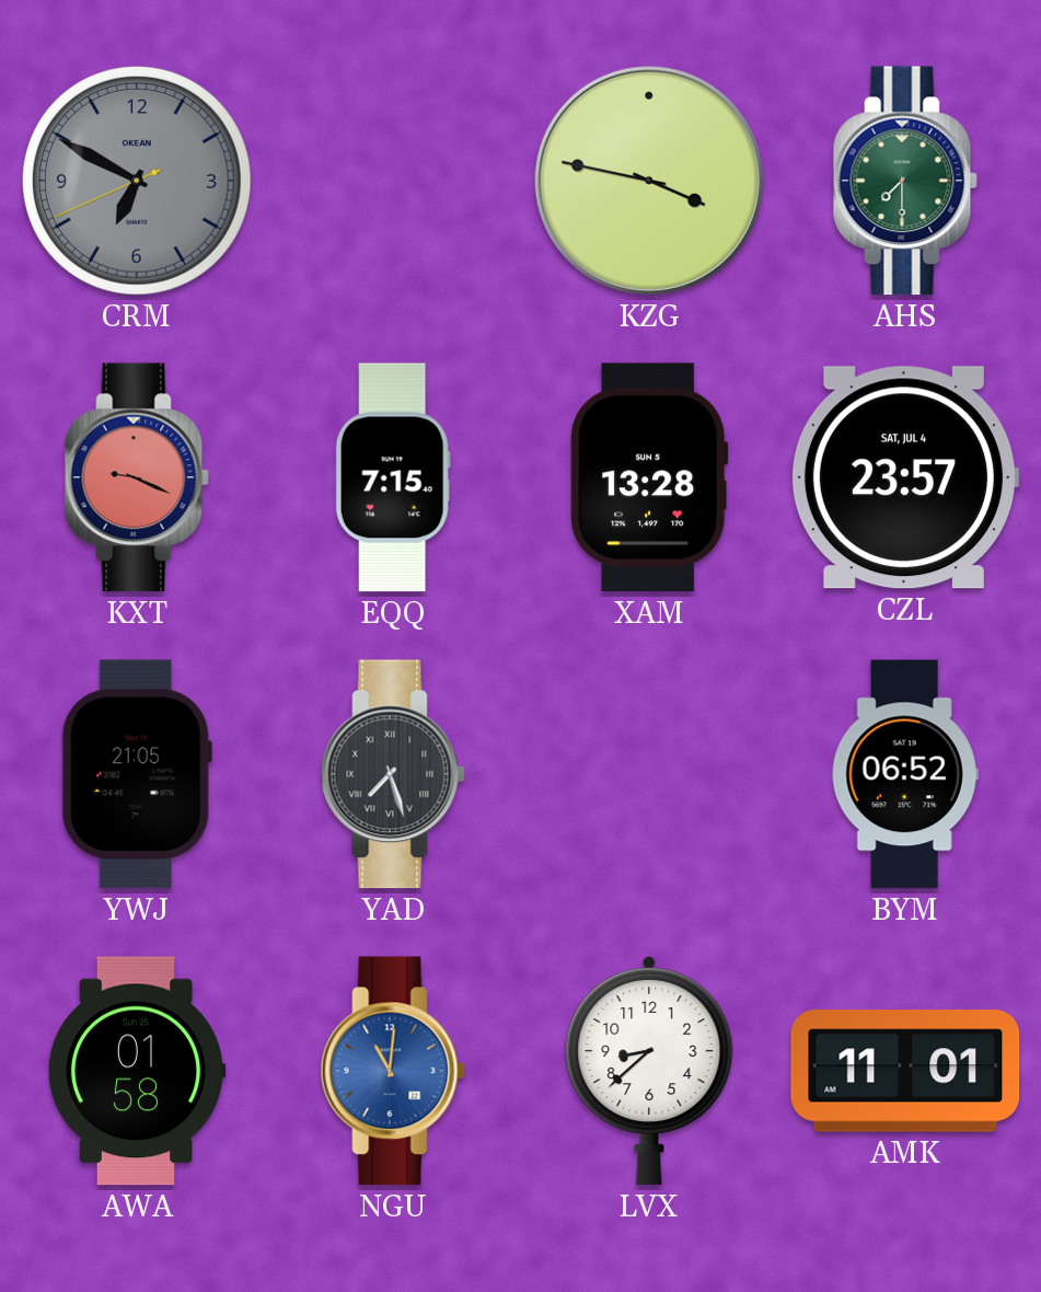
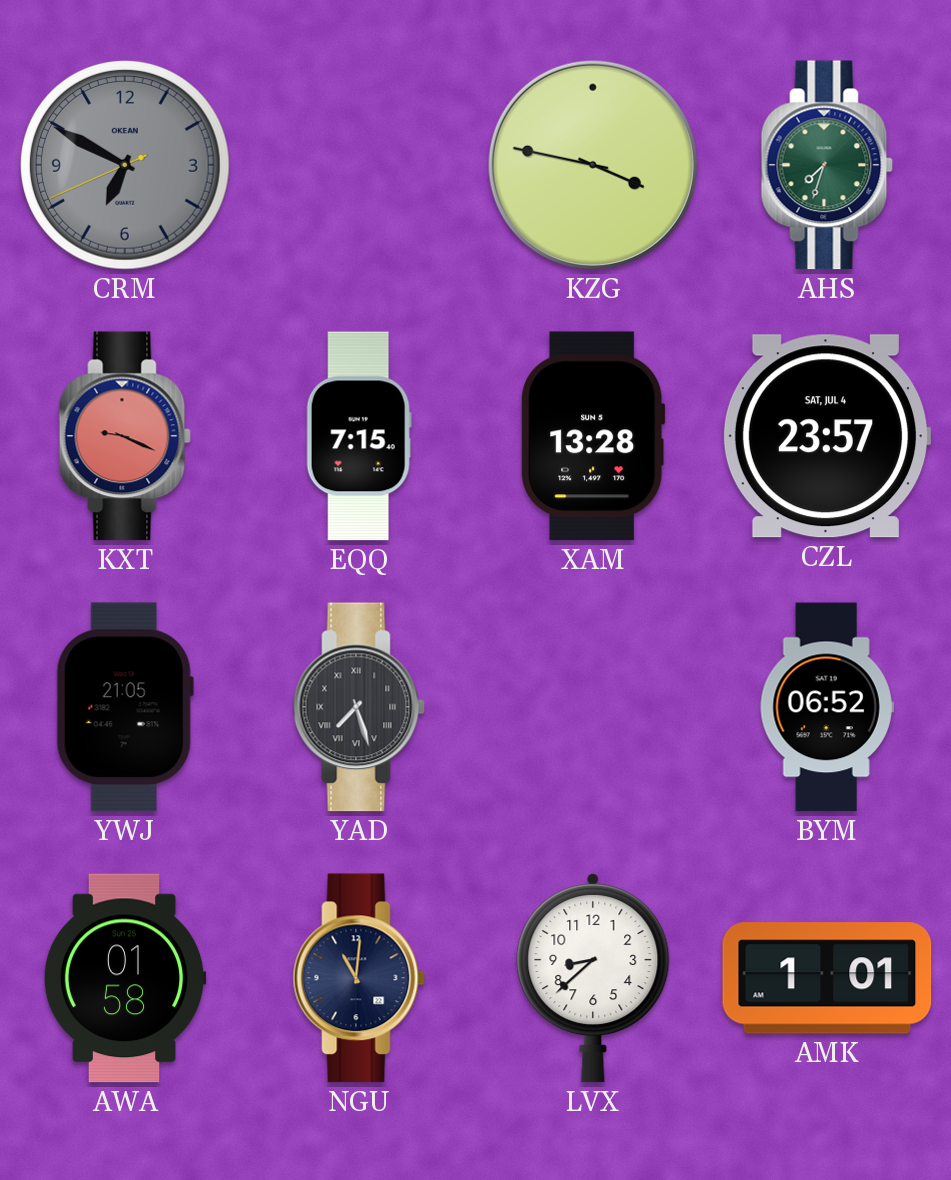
AHS: 7:30 -> 7:33
NGU dial: blue -> navy
AMK: 11:01 -> 1:01
